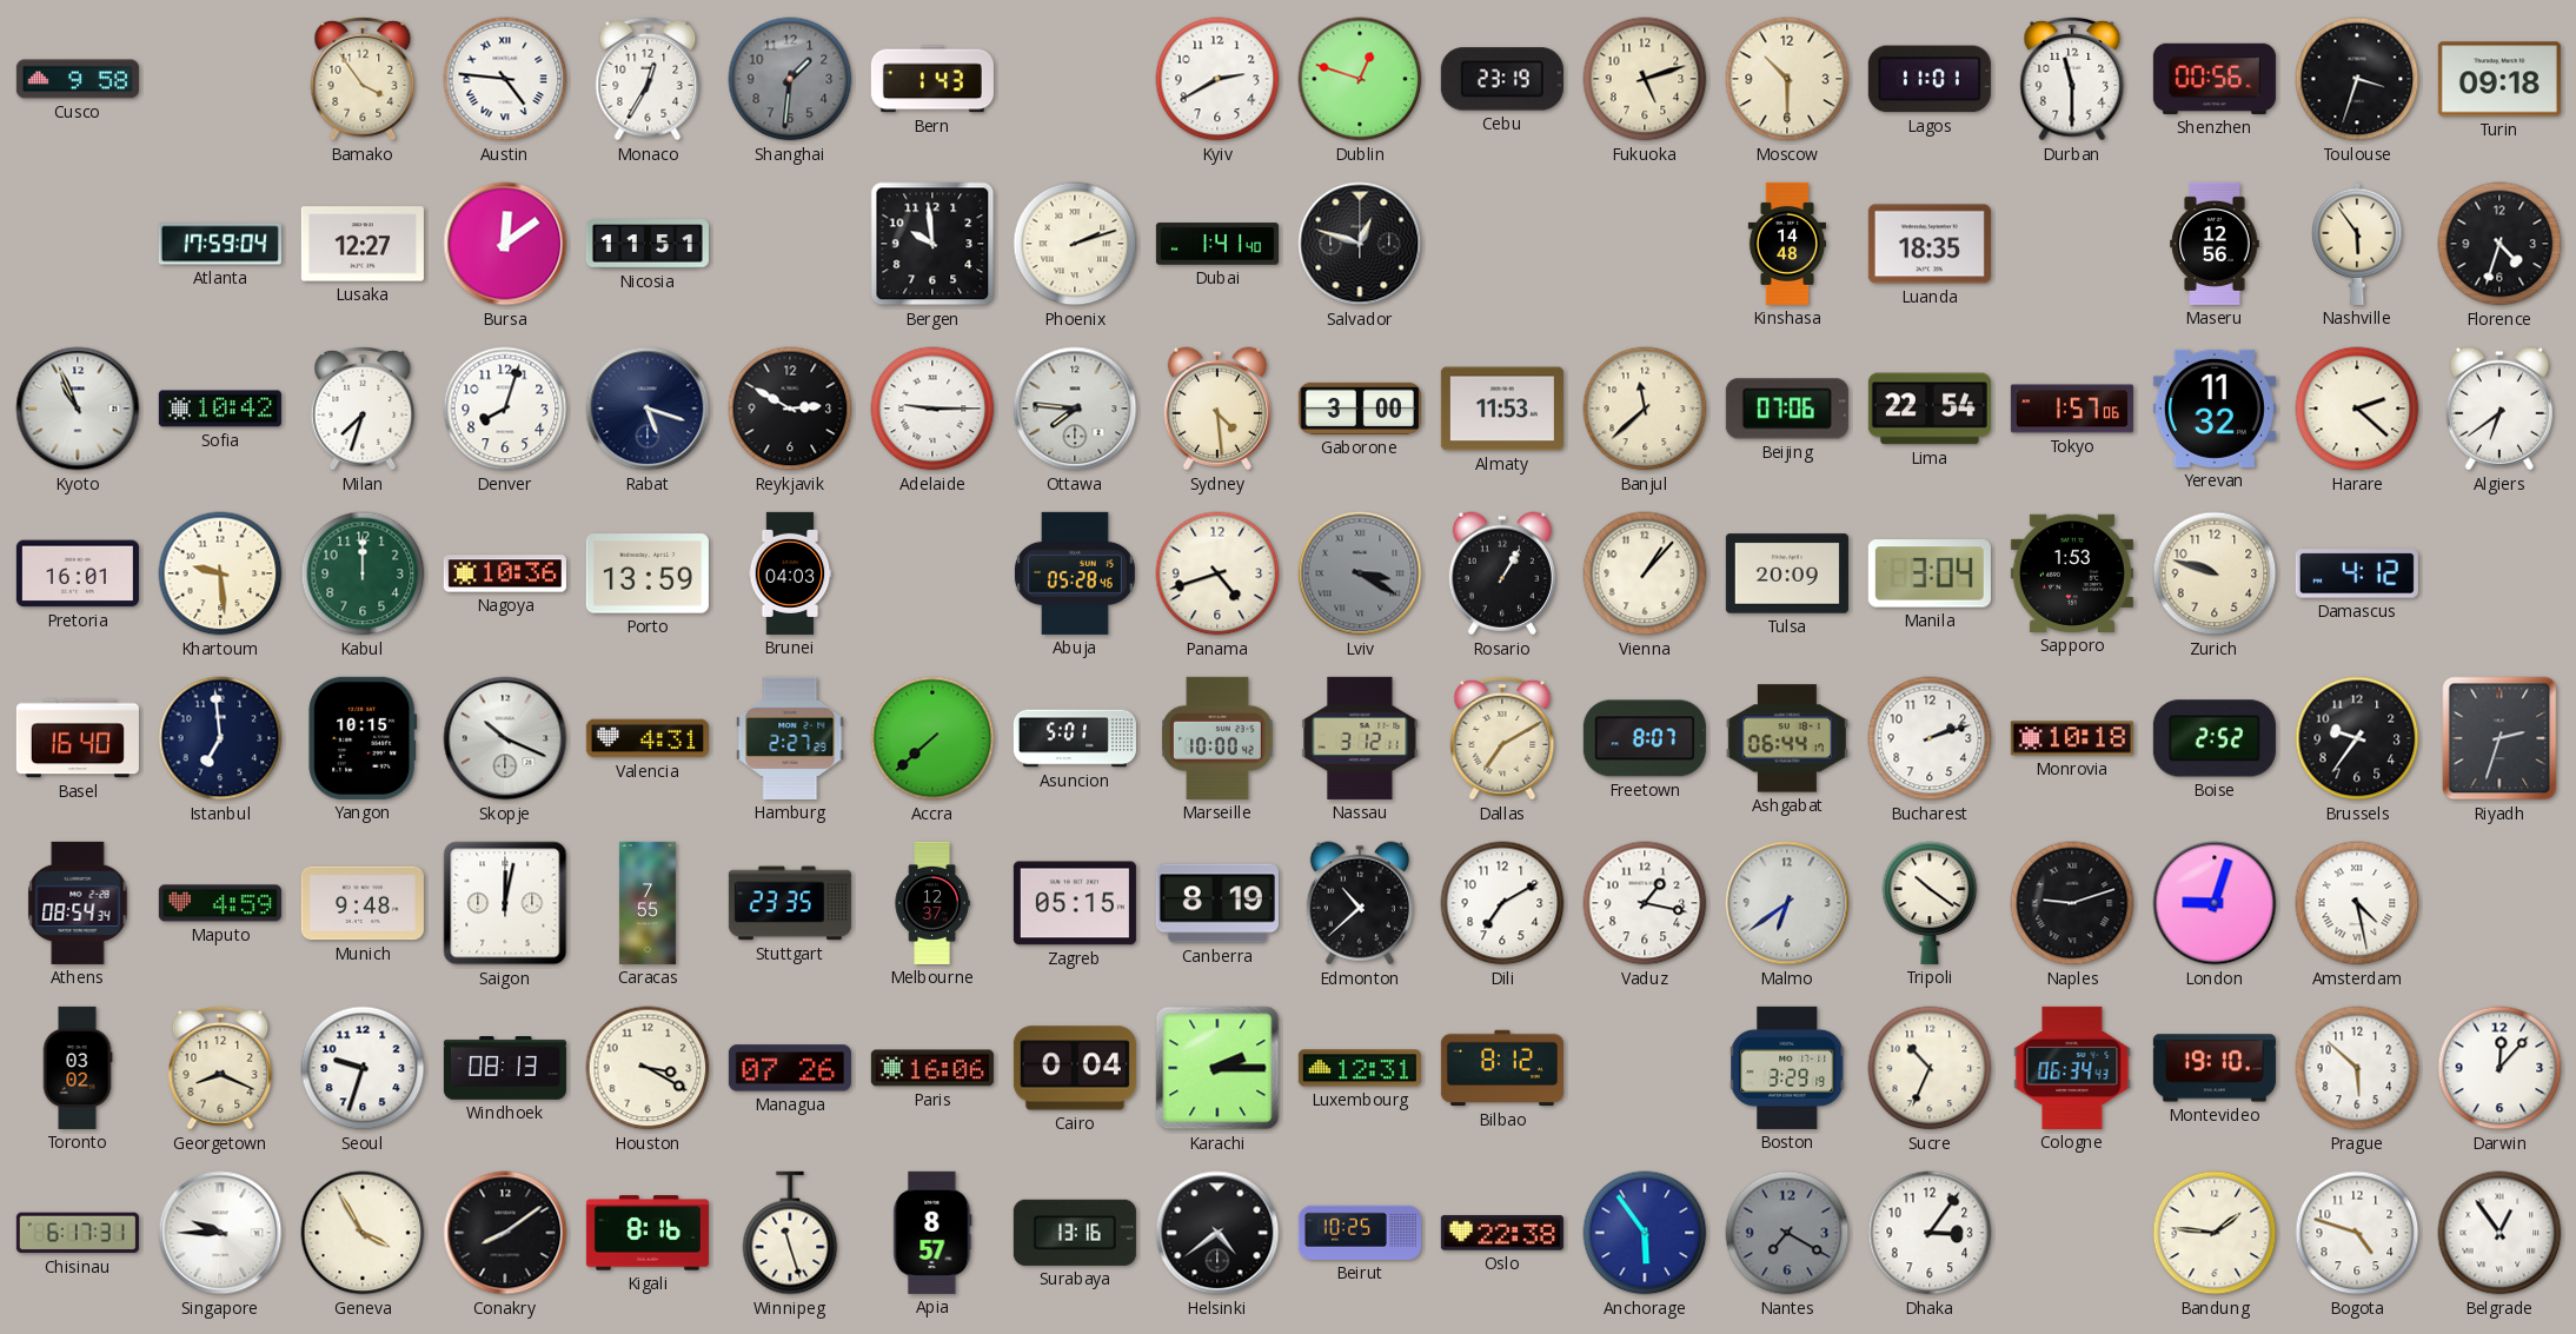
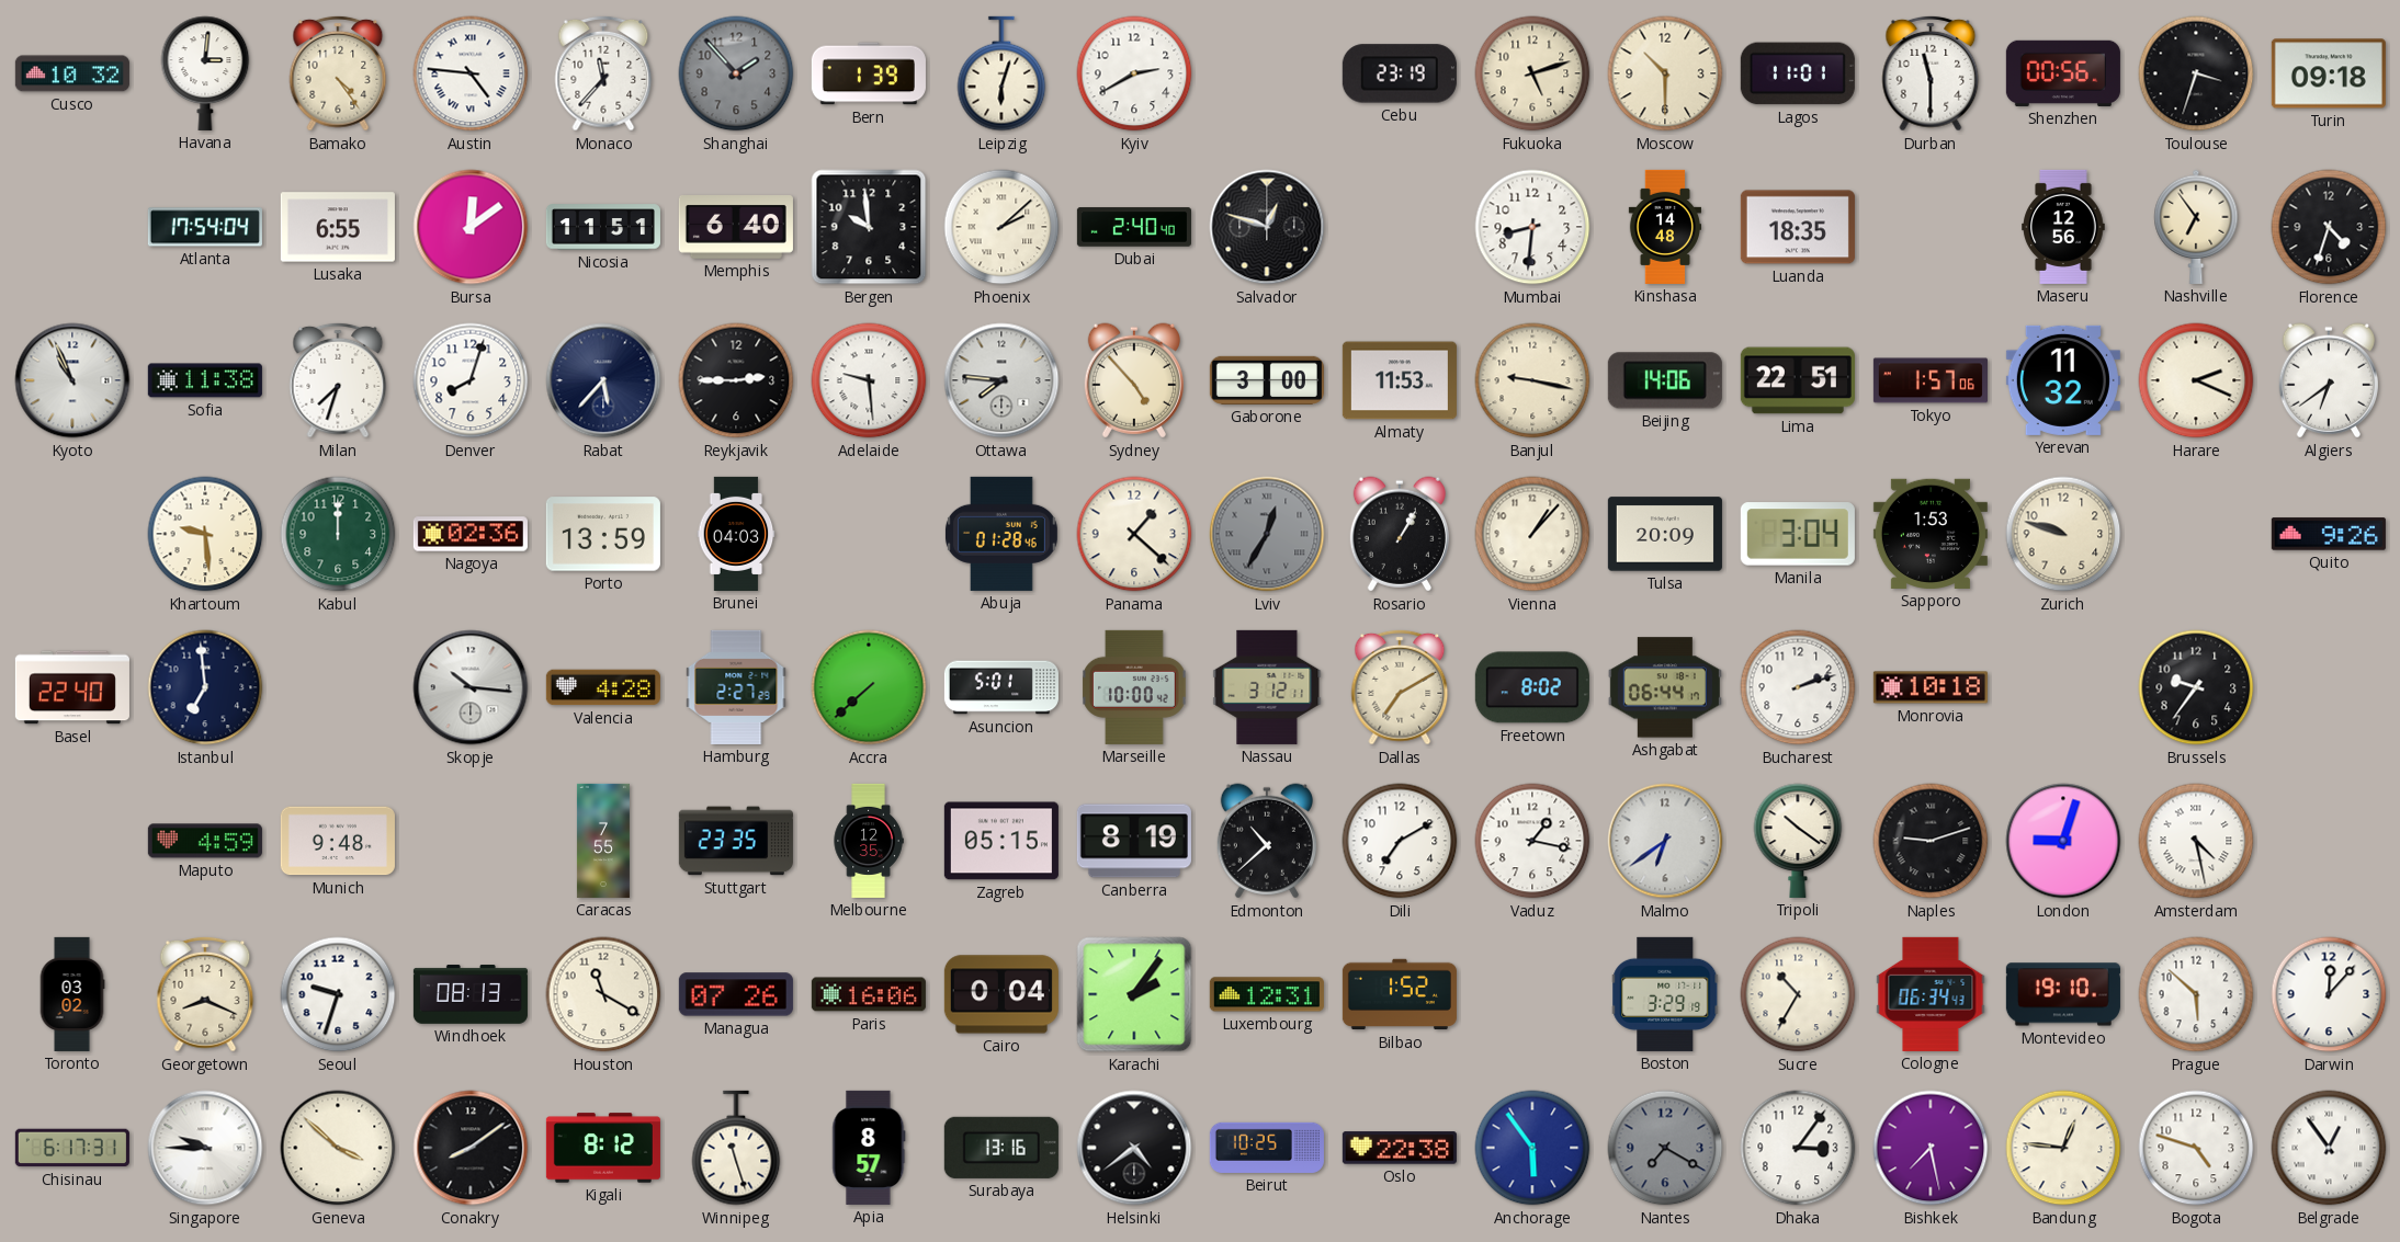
Cusco: 9:58 -> 10:32
Havana: none -> 3:01
Bamako: 3:54 -> 4:24
Monaco: 12:35 -> 11:37
Shanghai: 1:31 -> 1:53
Bern: 1:43 -> 1:39
Leipzig: none -> 6:03
Dublin: 12:48 -> none
Atlanta: 17:59 -> 17:54
Lusaka: 12:27 -> 6:55
Memphis: none -> 6:40
Phoenix: 2:12 -> 2:08
Dubai: 1:41 -> 2:40
Mumbai: none -> 8:31
Nashville: 5:54 -> 6:54
Sofia: 10:42 -> 11:38
Rabat: 5:18 -> 5:37
Reykjavik: 2:50 -> 2:45
Adelaide: 9:15 -> 9:29
Sydney: 4:29 -> 4:53
Banjul: 11:38 -> 9:17
Beijing: 07:06 -> 14:06
Lima: 22:54 -> 22:51
Harare: 2:22 -> 2:19
Pretoria: 16:01 -> none
Nagoya: 10:36 -> 02:36
Abuja: 05:28 -> 01:28
Panama: 4:42 -> 1:22
Lviv: 3:20 -> 12:35
Damascus: 4:12 -> none
Quito: none -> 9:26
Basel: 16:40 -> 22:40
Yangon: 10:15 -> none
Skopje: 10:19 -> 10:16
Valencia: 4:31 -> 4:28
Freetown: 8:07 -> 8:02
Boise: 2:52 -> none
Riyadh: 2:33 -> none
Athens: 08:54 -> none
Saigon: 12:02 -> none
Melbourne: 12:37 -> 12:35
Houston: 3:20 -> 11:20
Karachi: 2:15 -> 2:06
Bilbao: 8:12 -> 1:52
Sucre: 10:34 -> 10:35
Geneva: 3:55 -> 3:52
Kigali: 8:16 -> 8:12
Bishkek: none -> 7:28
Bandung: 1:46 -> 12:46
